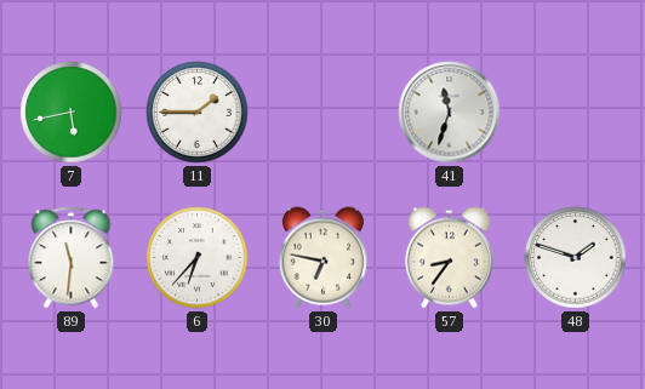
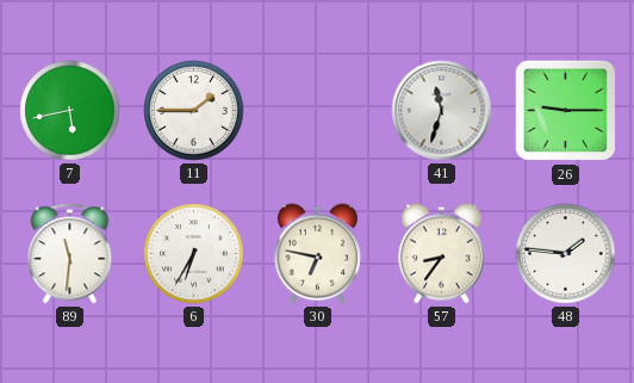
26: none -> 9:15
6: 6:37 -> 6:35
48: 1:48 -> 1:46
